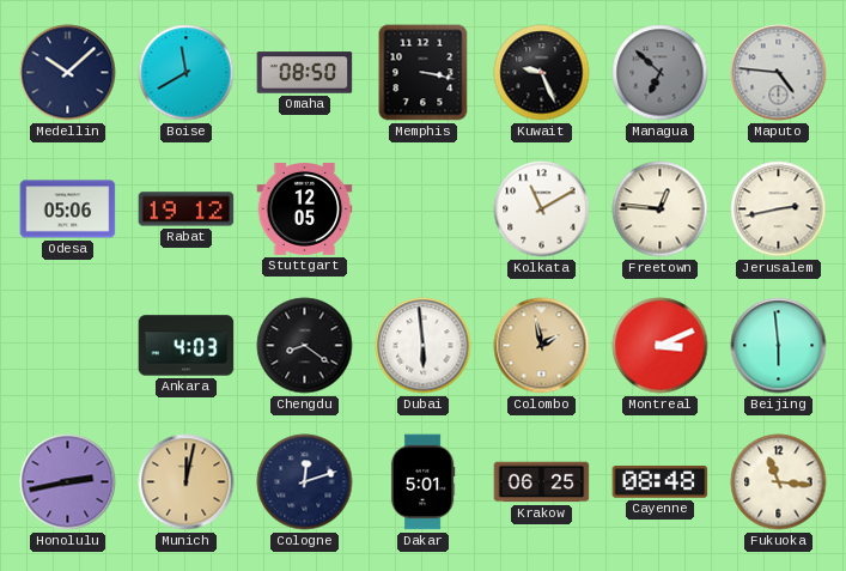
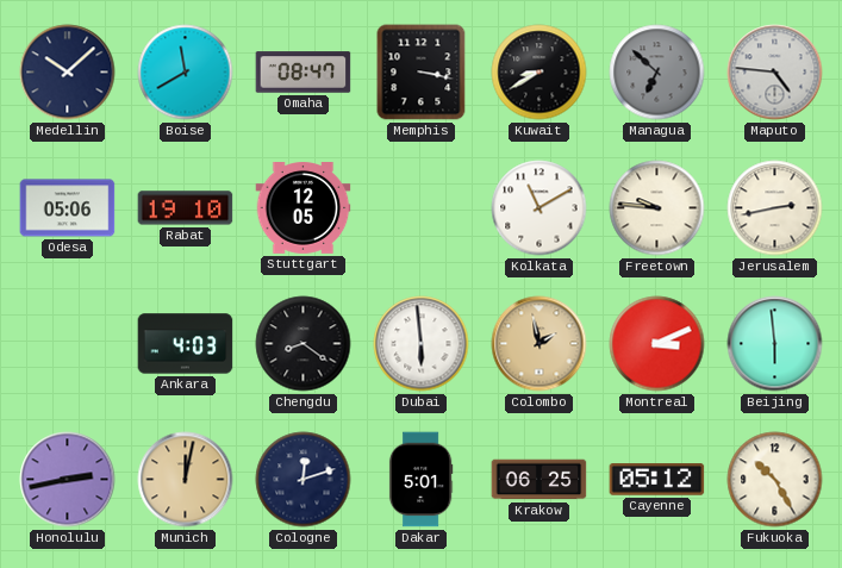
Omaha: 08:50 -> 08:47
Kuwait: 9:26 -> 8:40
Rabat: 19:12 -> 19:10
Freetown: 12:46 -> 9:46
Cayenne: 08:48 -> 05:12
Fukuoka: 11:16 -> 10:25
